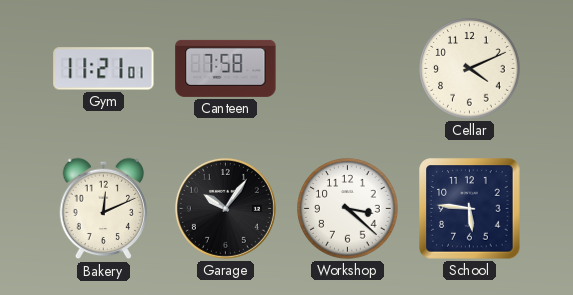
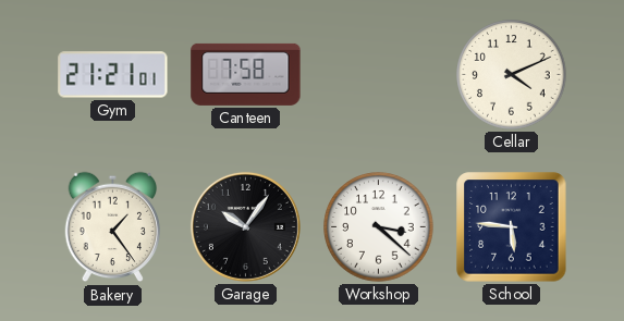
Gym: 11:21 -> 21:21
Bakery: 12:11 -> 1:24
